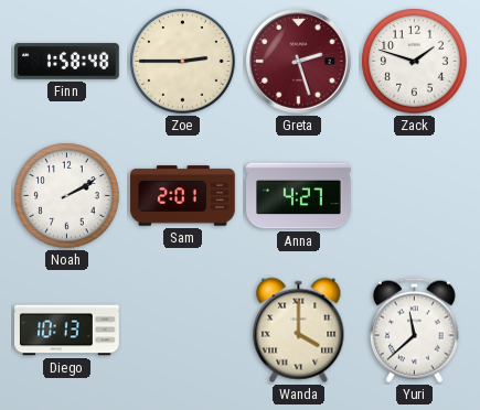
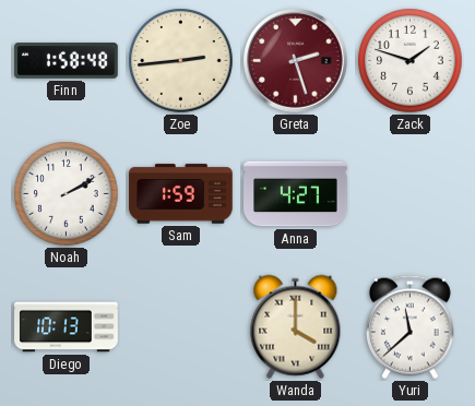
Zoe: 2:45 -> 2:44
Sam: 2:01 -> 1:59
